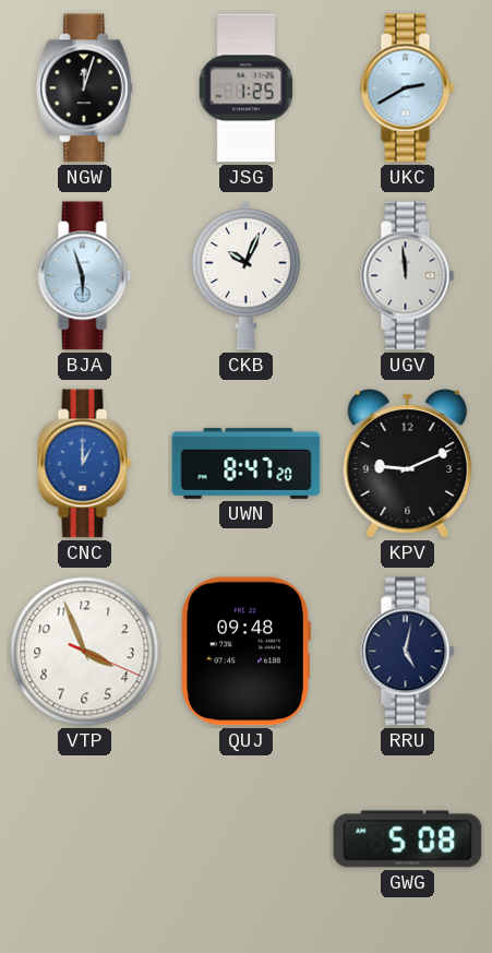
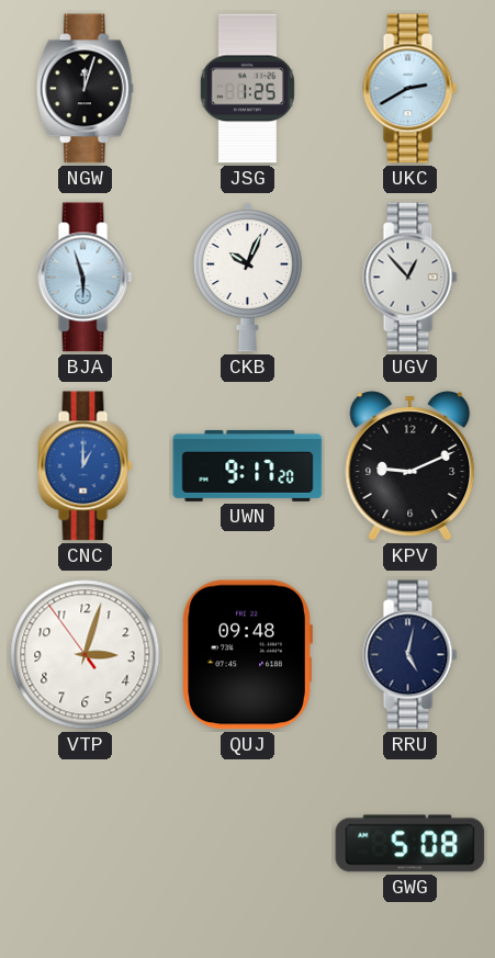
UGV: 11:59 -> 12:53
UWN: 8:47 -> 9:17
VTP: 3:56 -> 3:02
